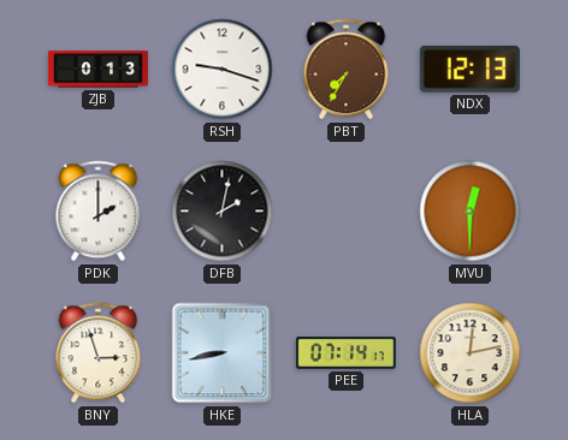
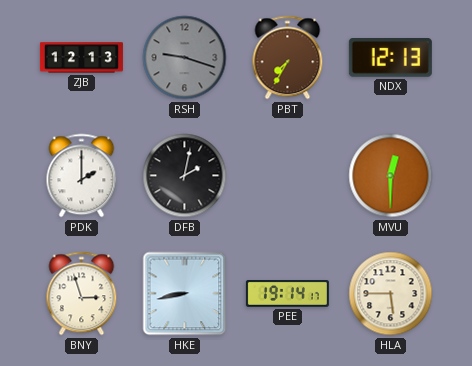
ZJB: 0:13 -> 12:13
RSH dial: white -> grey
PEE: 07:14 -> 19:14
HLA: 12:13 -> 5:45
